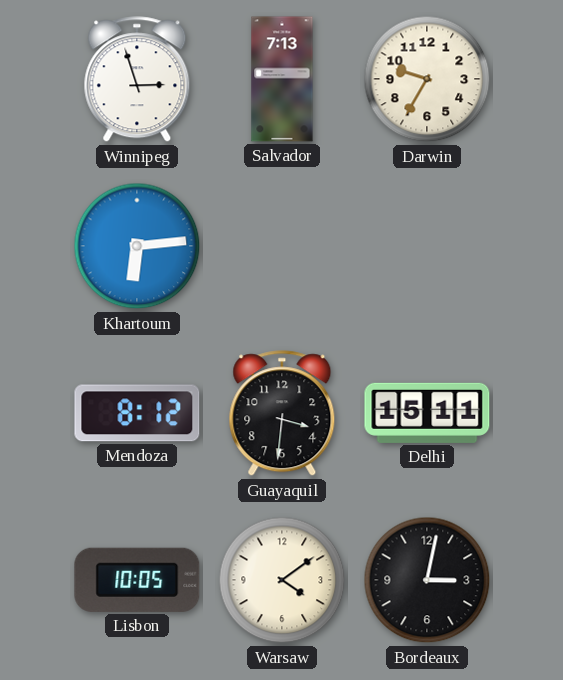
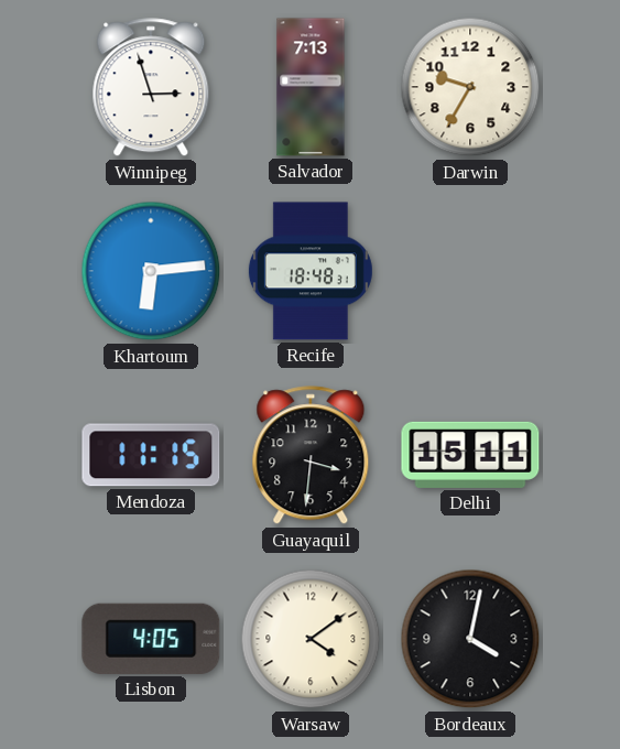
Recife: none -> 18:48
Mendoza: 8:12 -> 11:15
Lisbon: 10:05 -> 4:05
Bordeaux: 3:02 -> 4:02
